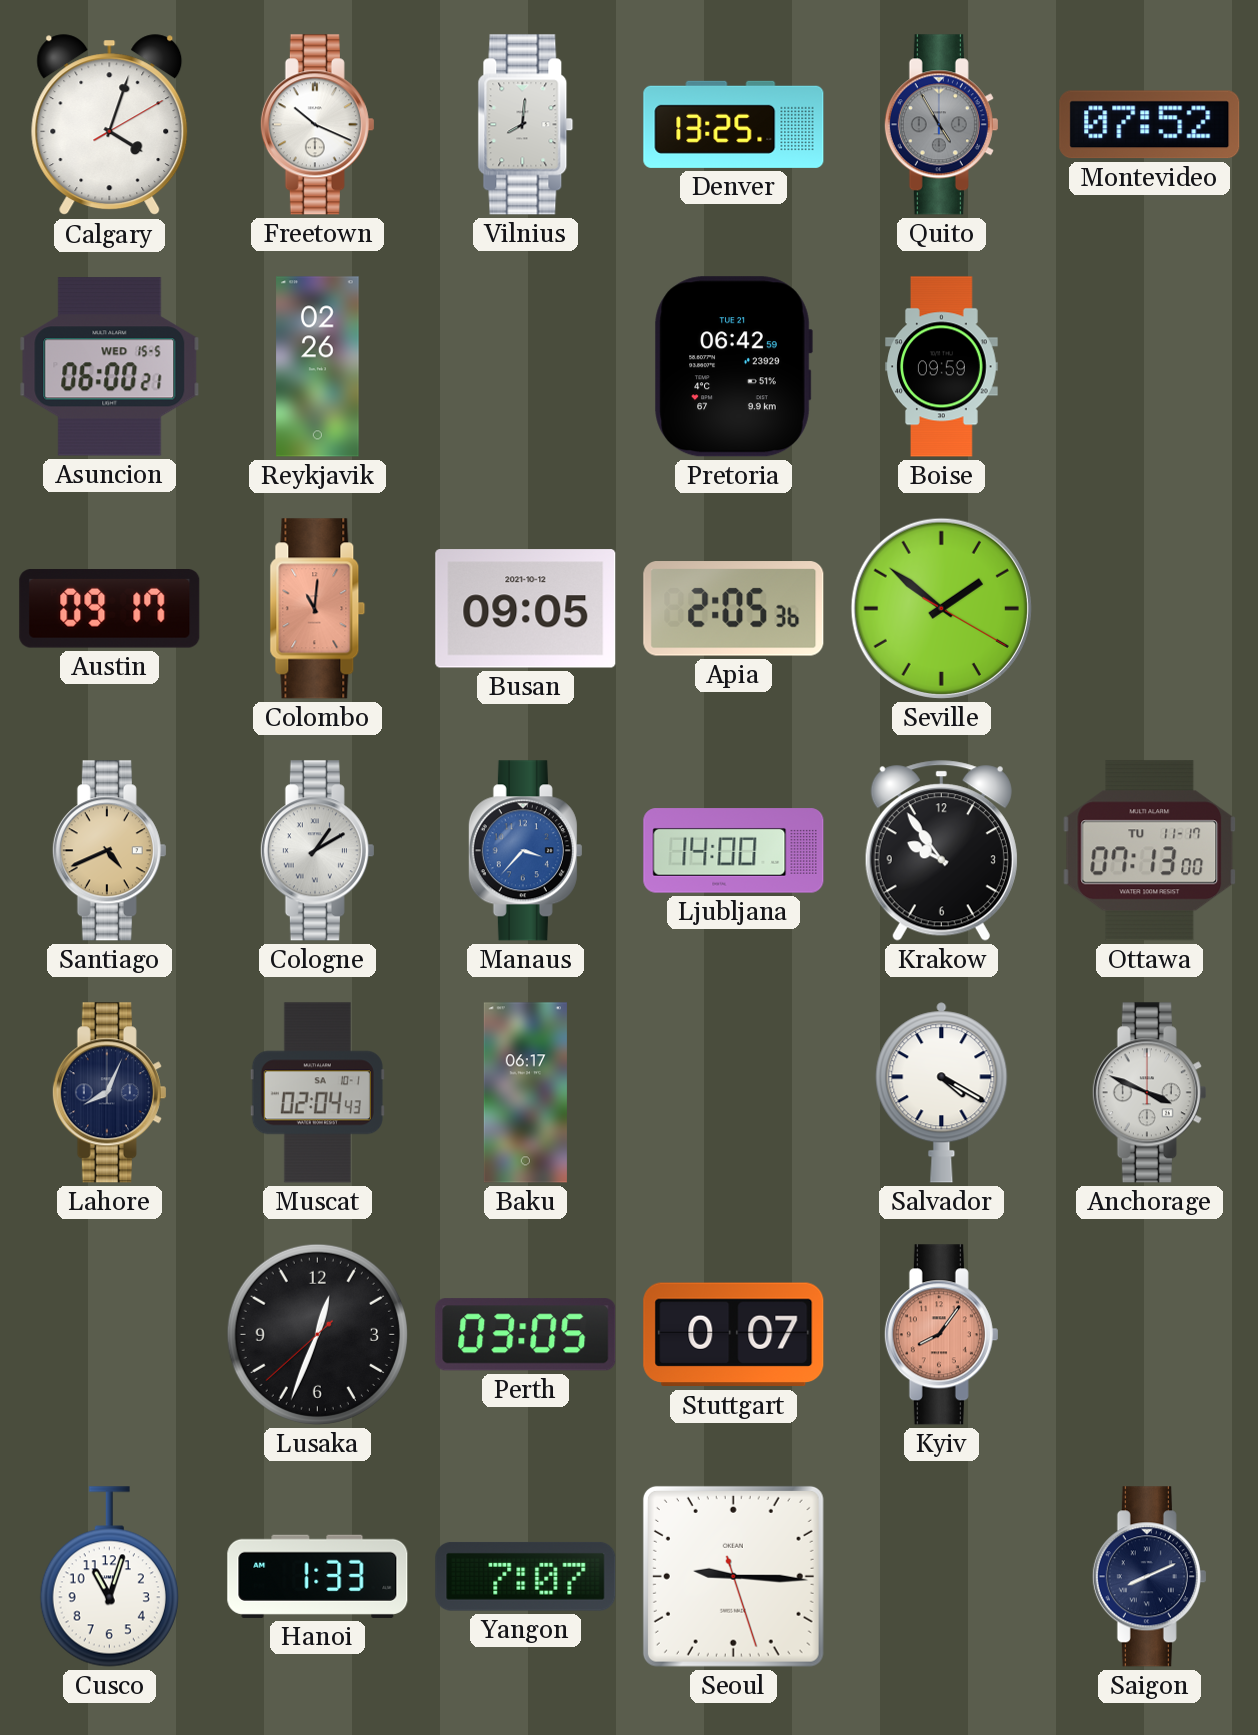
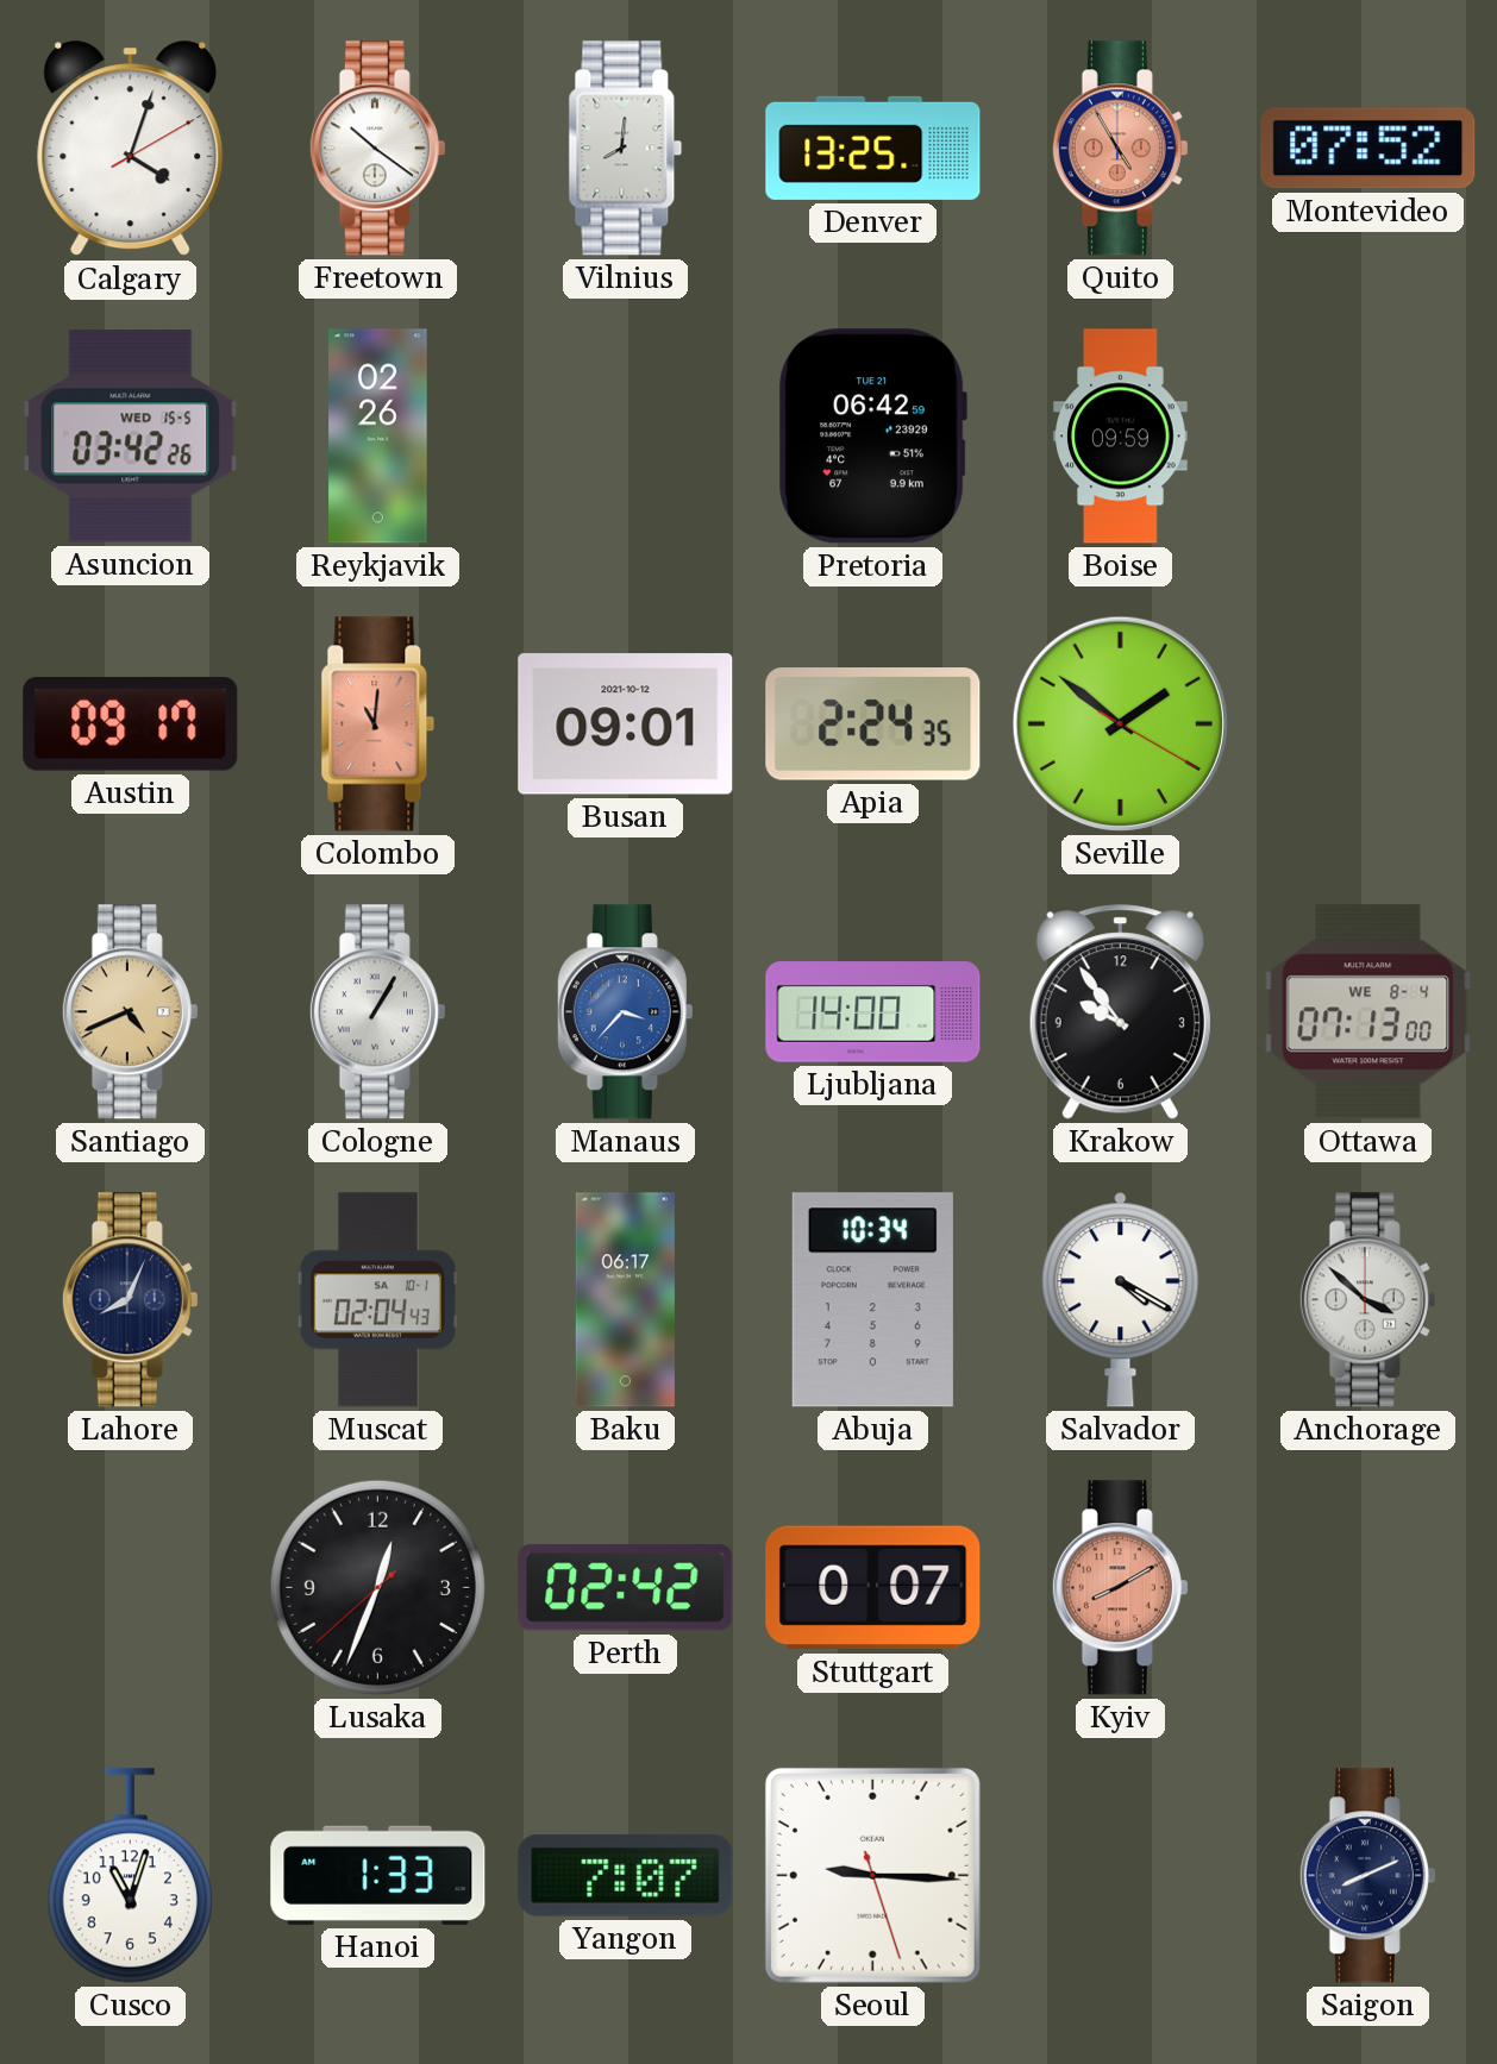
Freetown: 10:19 -> 10:21
Quito dial: grey -> salmon
Asuncion: 06:00 -> 03:42
Busan: 09:05 -> 09:01
Apia: 2:05 -> 2:24
Cologne: 1:10 -> 1:05
Ottawa date: TU 11-17 -> WE 8-4
Abuja: none -> 10:34
Anchorage: 3:49 -> 3:52
Perth: 03:05 -> 02:42
Kyiv: 8:06 -> 8:10
